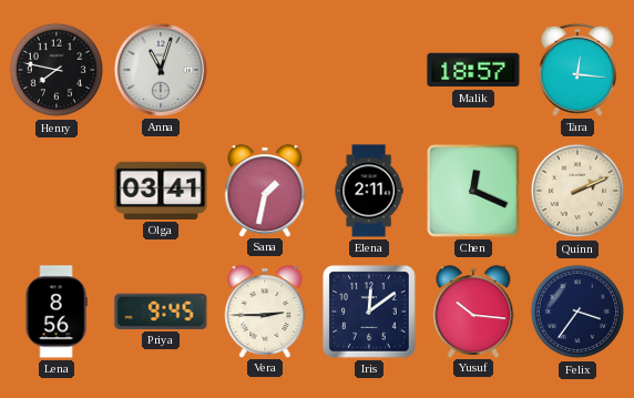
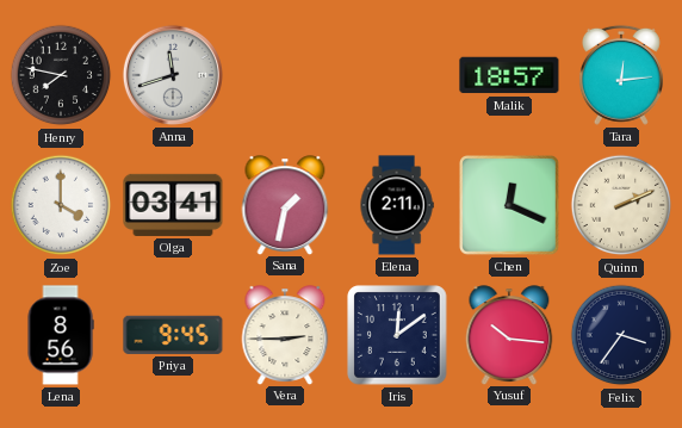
Anna: 11:03 -> 11:42
Tara: 12:16 -> 12:14
Zoe: none -> 4:00
